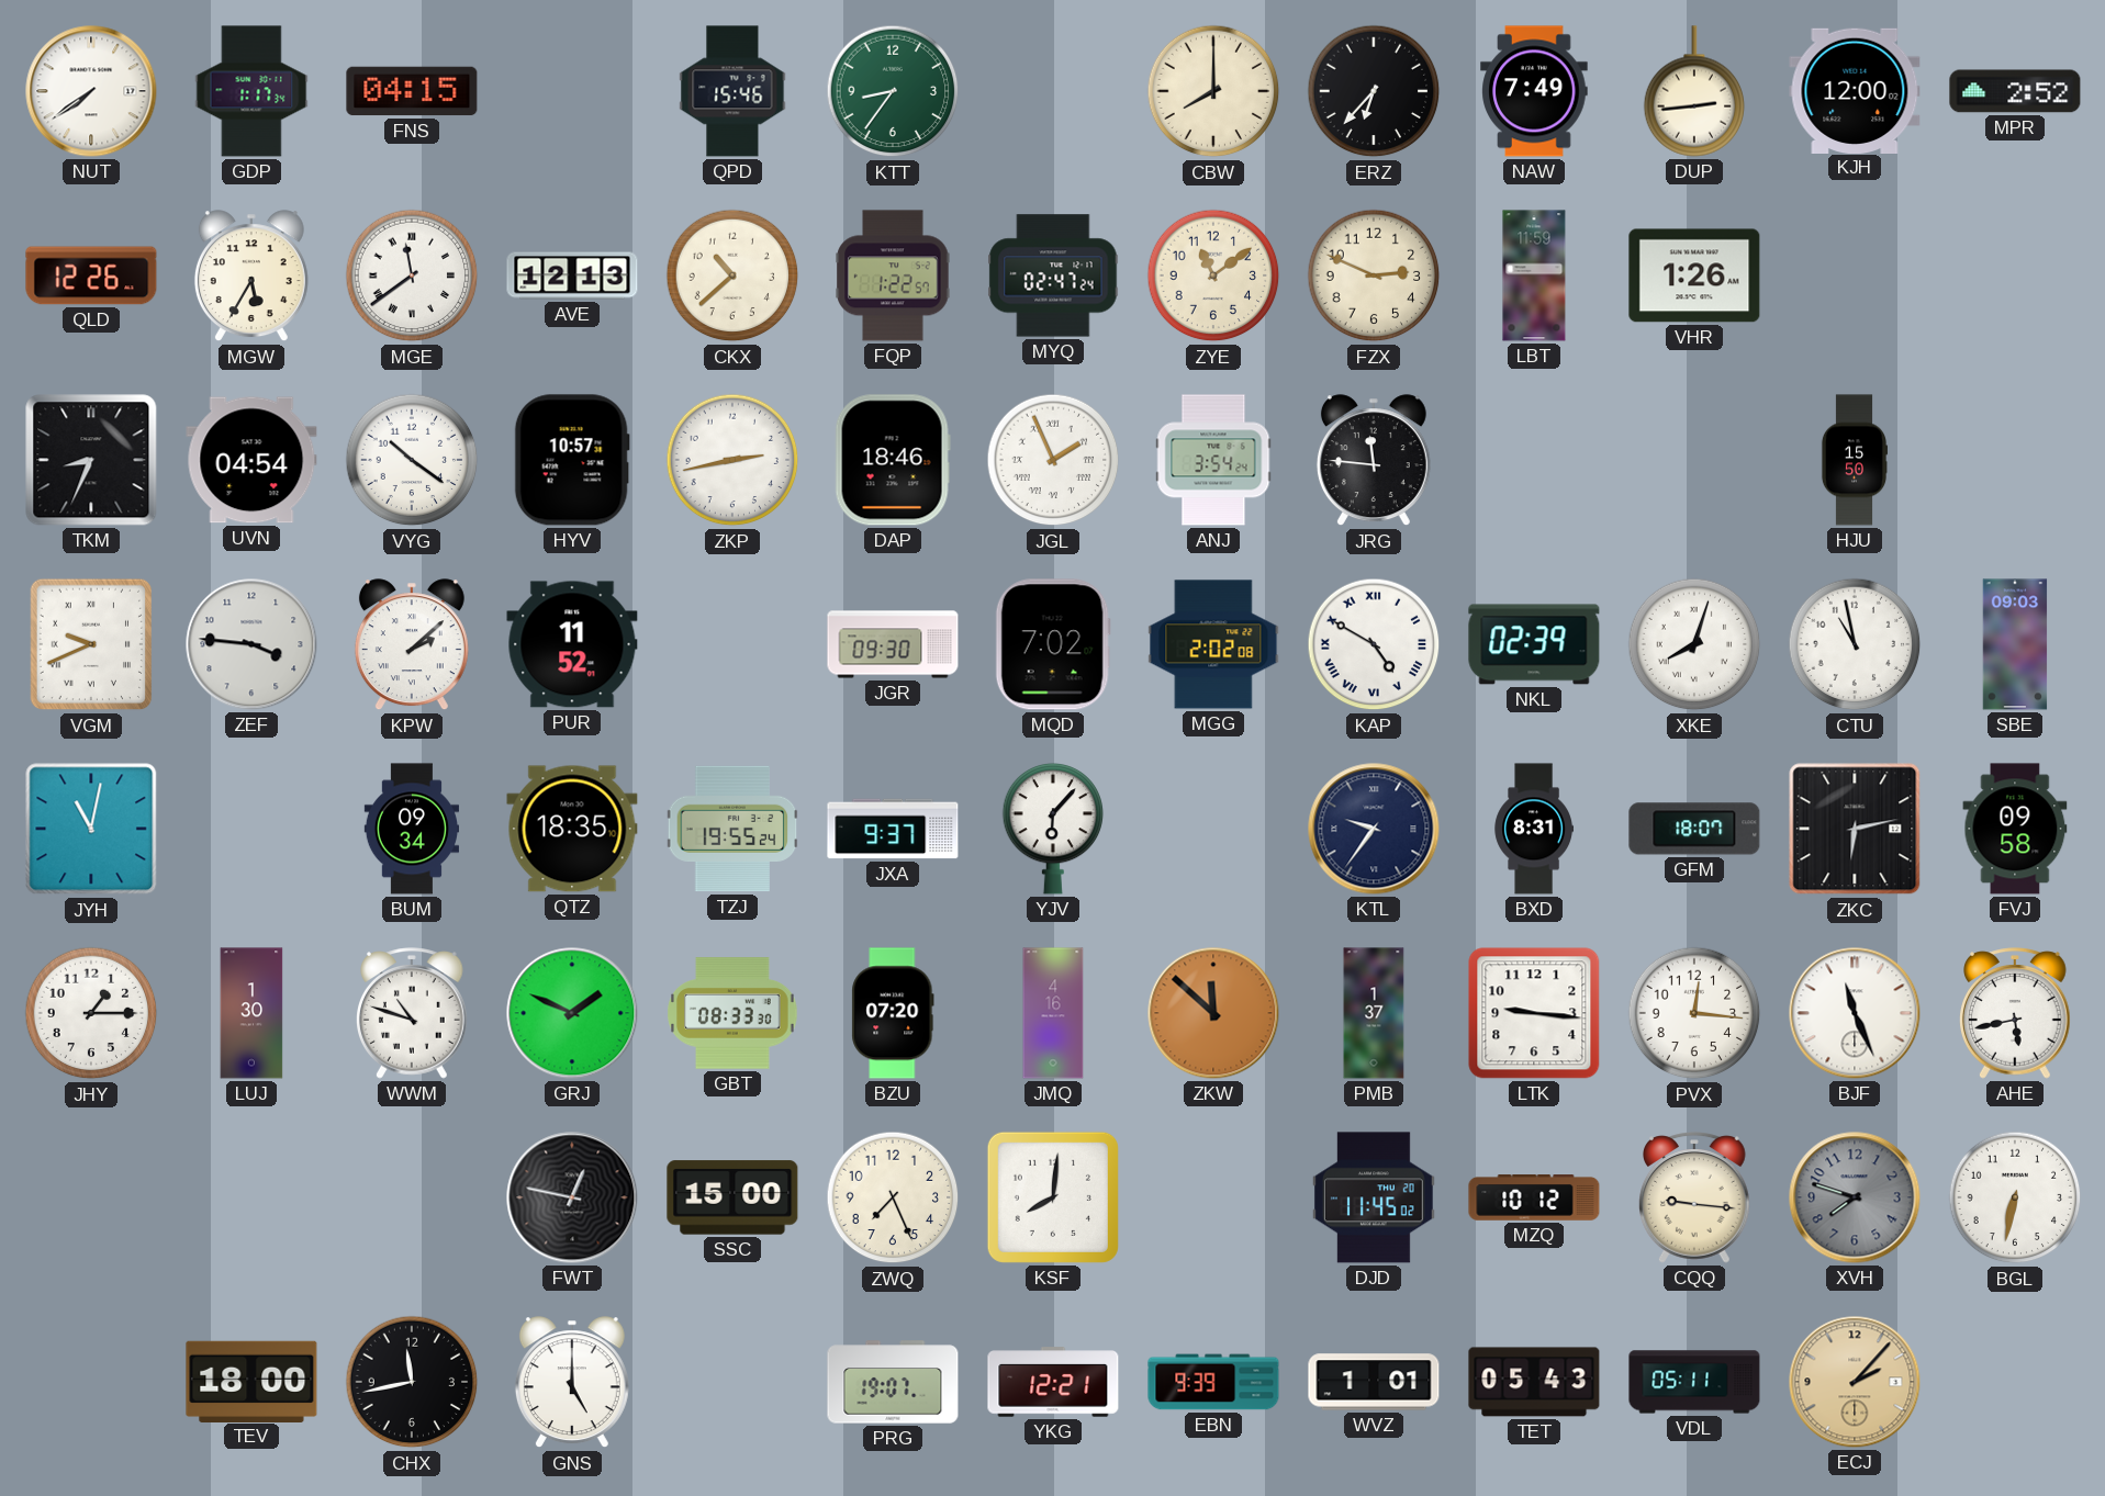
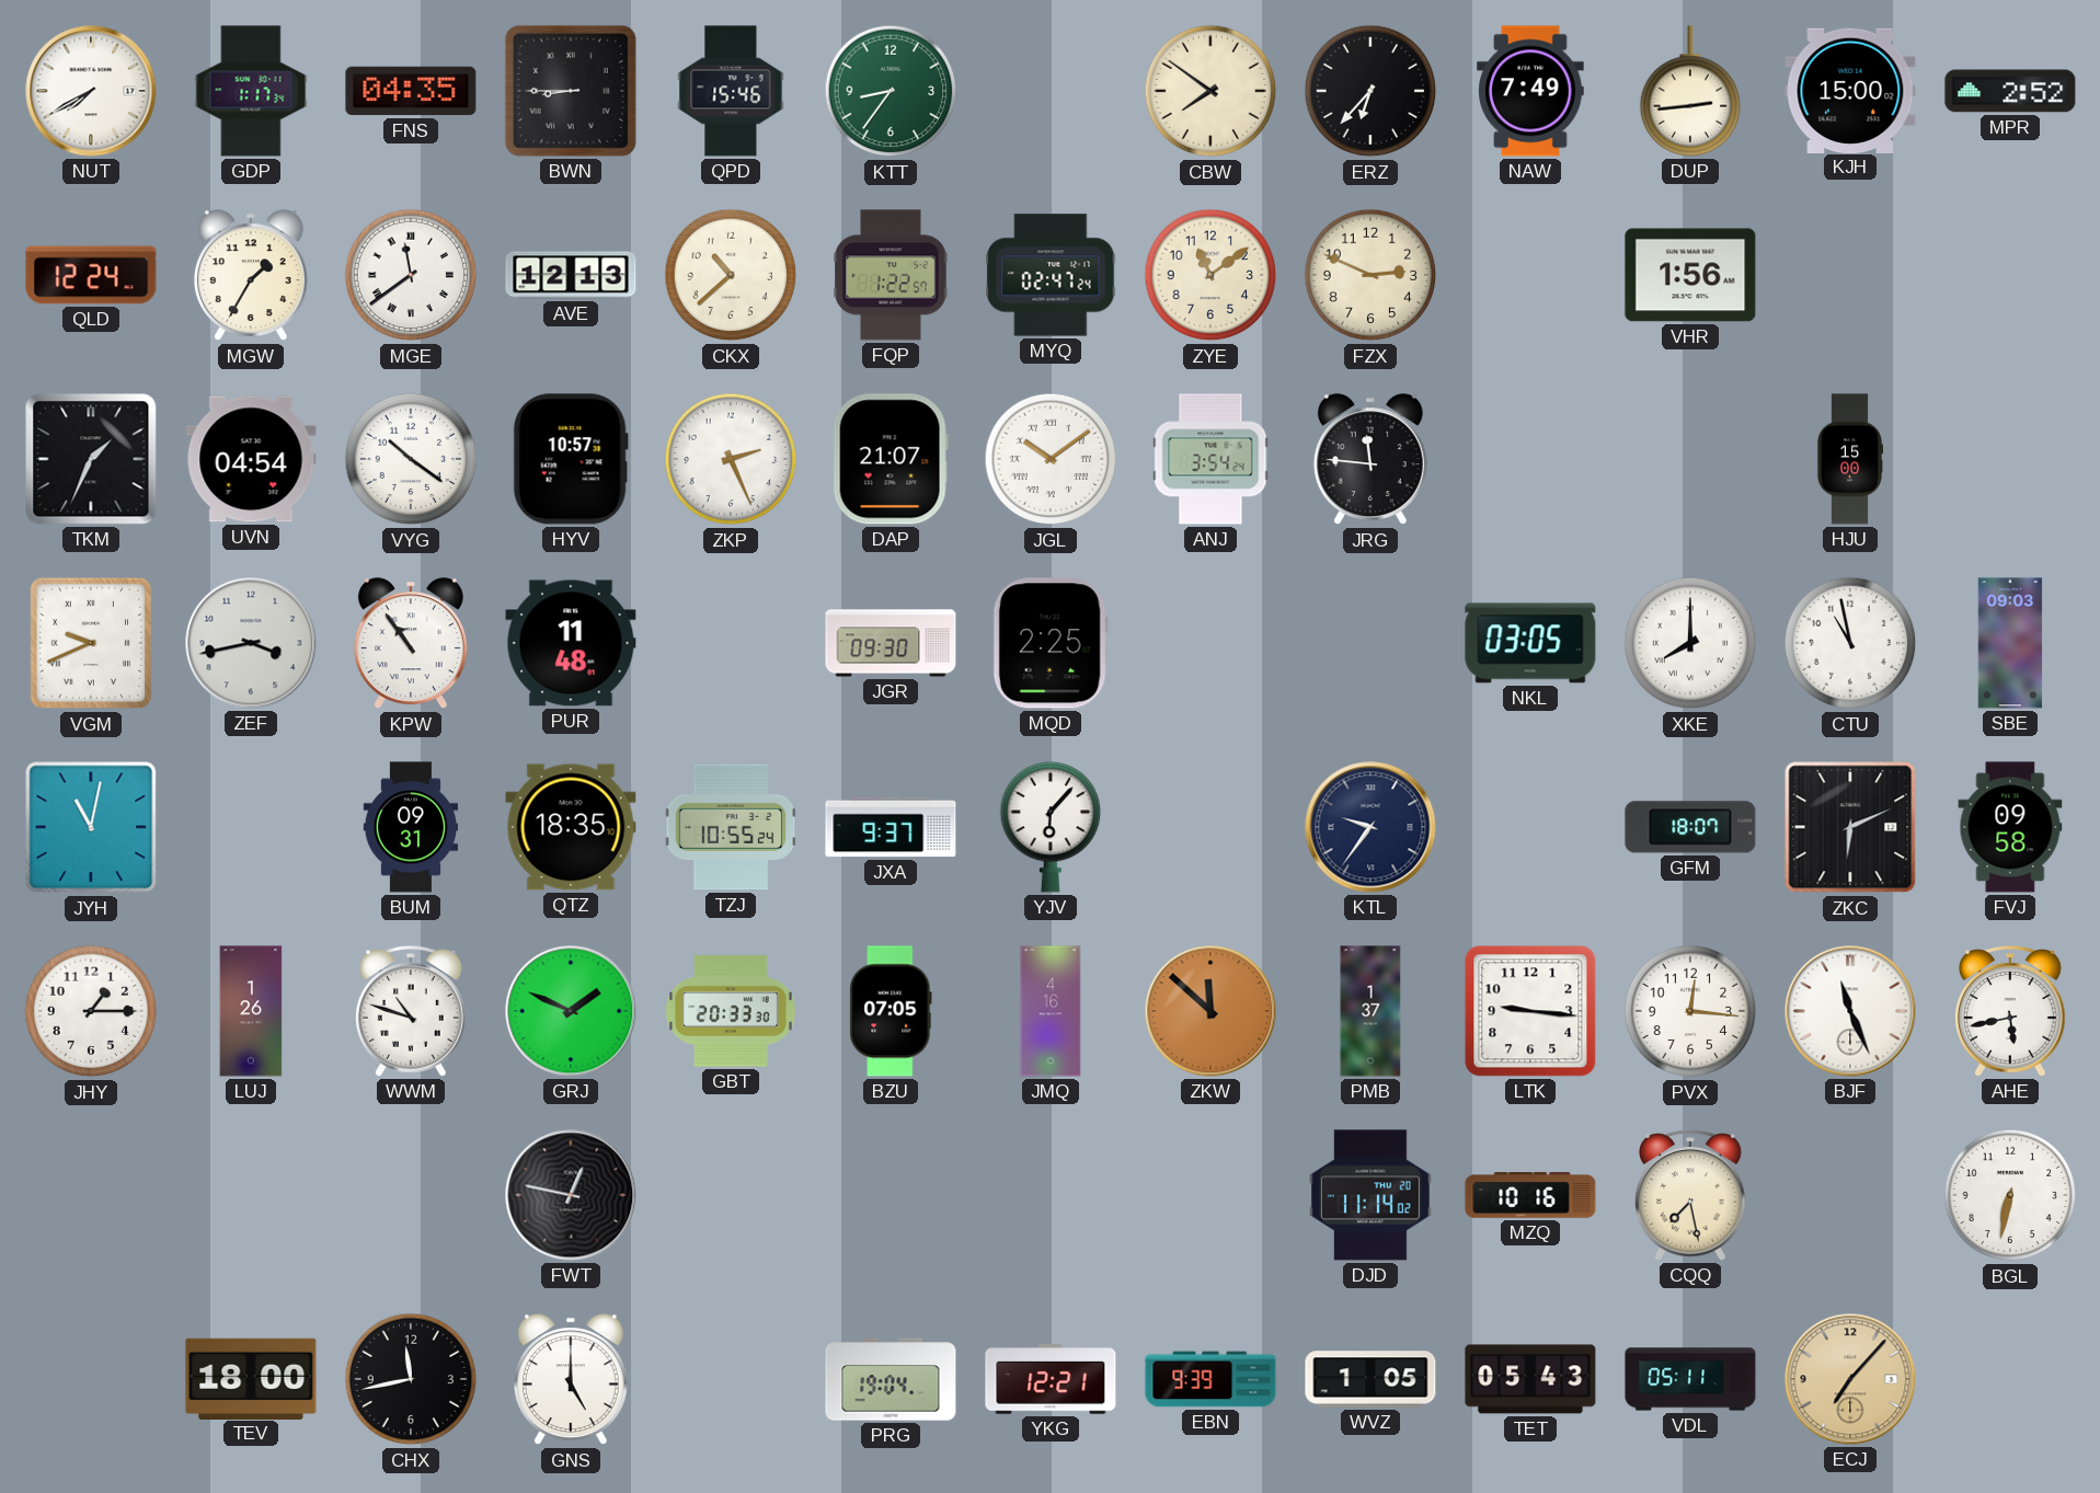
NUT: 7:39 -> 7:40
FNS: 04:15 -> 04:35
BWN: none -> 8:45
CBW: 8:00 -> 7:51
KJH: 12:00 -> 15:00
QLD: 12:26 -> 12:24
MGW: 5:35 -> 1:35
LBT: 11:59 -> none
VHR: 1:26 -> 1:56
TKM: 8:34 -> 1:34
ZKP: 2:43 -> 2:26
DAP: 18:46 -> 21:07
JGL: 1:56 -> 10:09
HJU: 15:50 -> 15:00
ZEF: 3:46 -> 3:43
KPW: 2:08 -> 10:54
PUR: 11:52 -> 11:48
MQD: 7:02 -> 2:25
MGG: 2:02 -> none
KAP: 4:50 -> none
NKL: 02:39 -> 03:05
XKE: 8:03 -> 8:00
BUM: 09:34 -> 09:31
TZJ: 19:55 -> 10:55
BXD: 8:31 -> none
ZKC: 6:13 -> 6:11
LUJ: 1:30 -> 1:26
GBT: 08:33 -> 20:33
BZU: 07:20 -> 07:05
SSC: 15:00 -> none
ZWQ: 7:26 -> none
KSF: 8:01 -> none
DJD: 11:45 -> 11:14
MZQ: 10:12 -> 10:16
CQQ: 9:16 -> 7:28
XVH: 7:48 -> none
PRG: 19:07 -> 19:04
WVZ: 1:01 -> 1:05
ECJ: 2:07 -> 7:07
